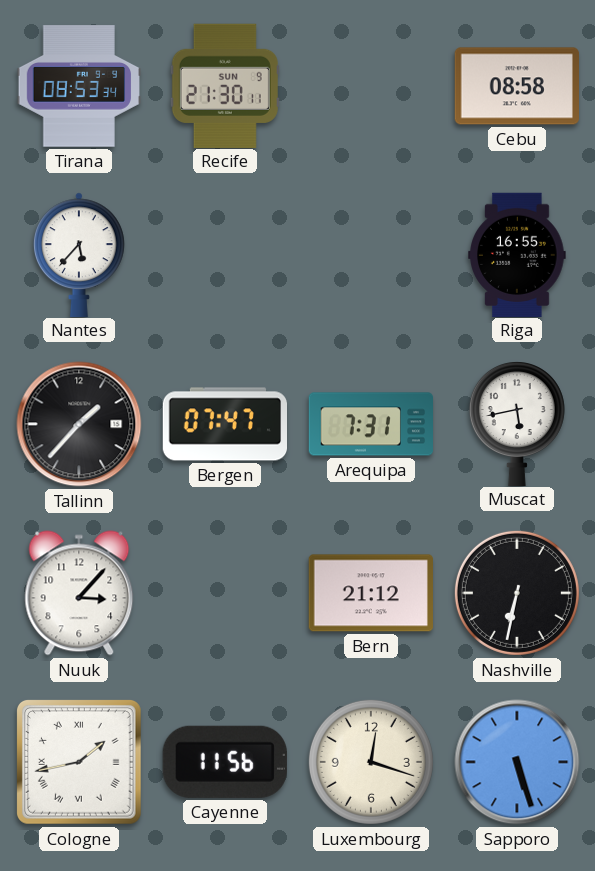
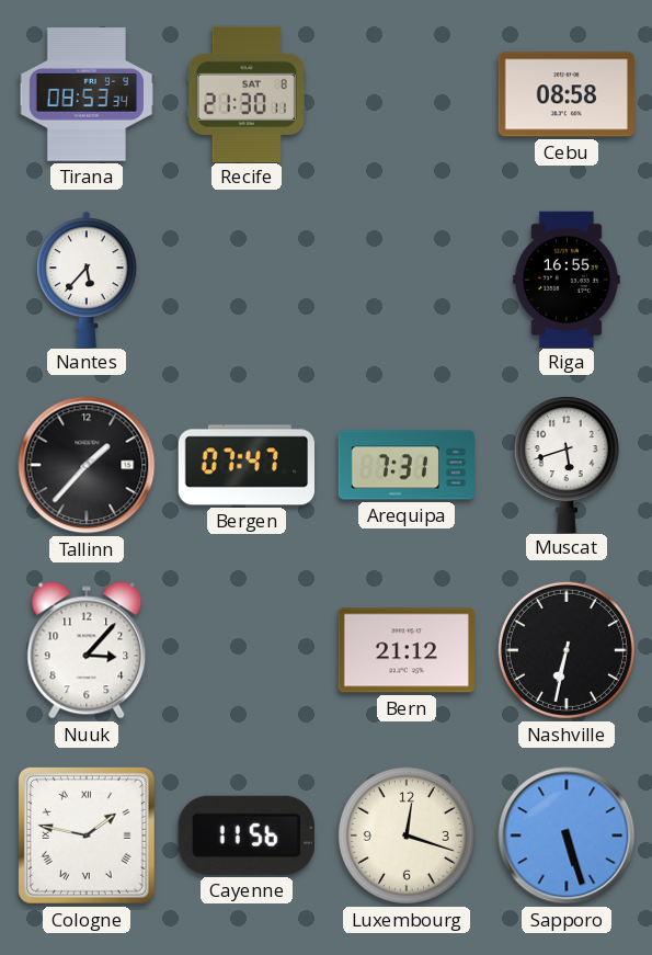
Recife date: SUN 9 -> SAT 8
Muscat: 5:43 -> 5:42
Cologne: 1:43 -> 1:47
